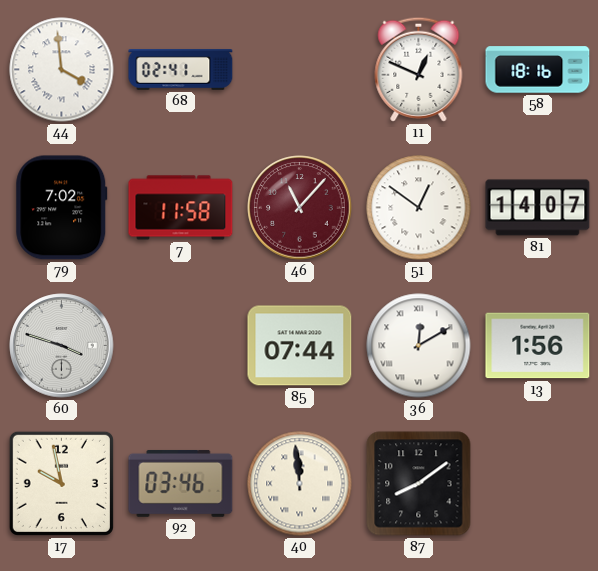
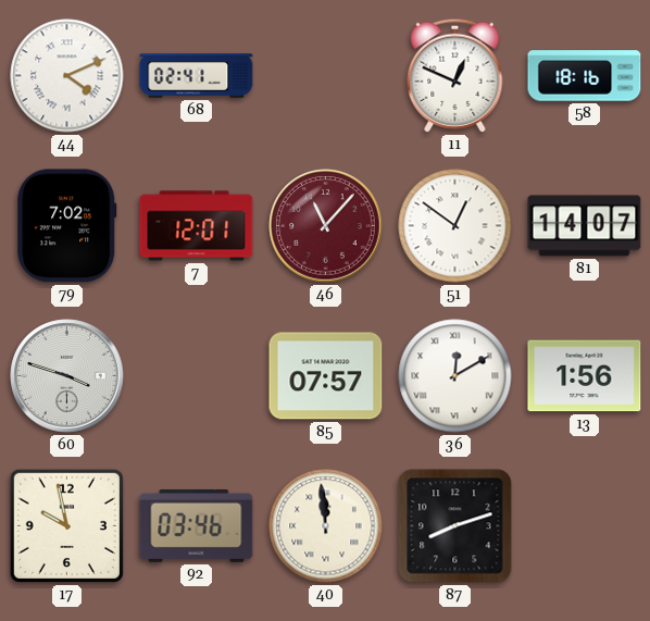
44: 3:59 -> 4:11
7: 11:58 -> 12:01
85: 07:44 -> 07:57
87: 8:09 -> 8:12
